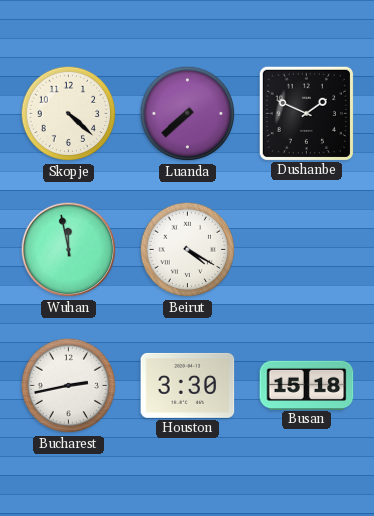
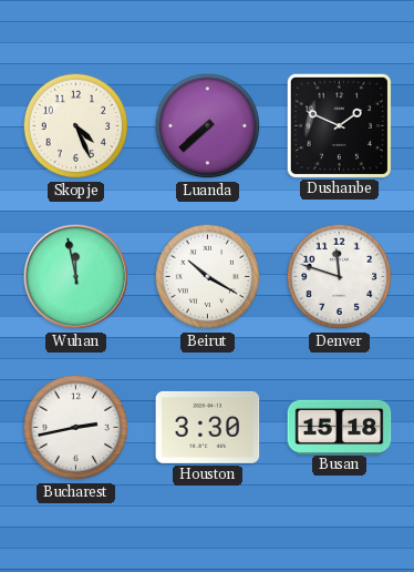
Skopje: 4:22 -> 4:26
Beirut: 4:20 -> 10:20
Denver: none -> 11:48
